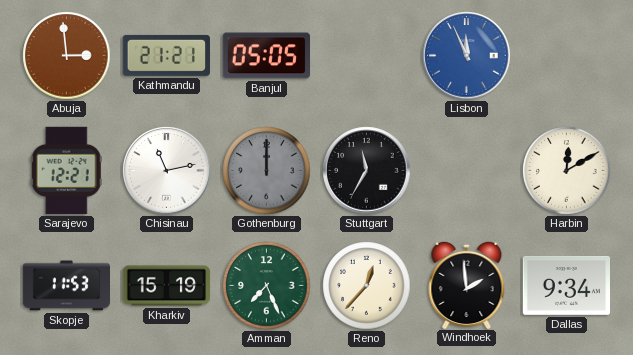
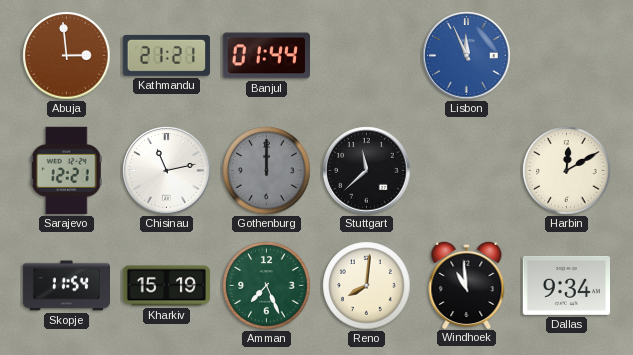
Banjul: 05:05 -> 01:44
Stuttgart: 11:35 -> 11:38
Skopje: 11:53 -> 11:54
Reno: 12:37 -> 8:01
Windhoek: 1:59 -> 10:59
